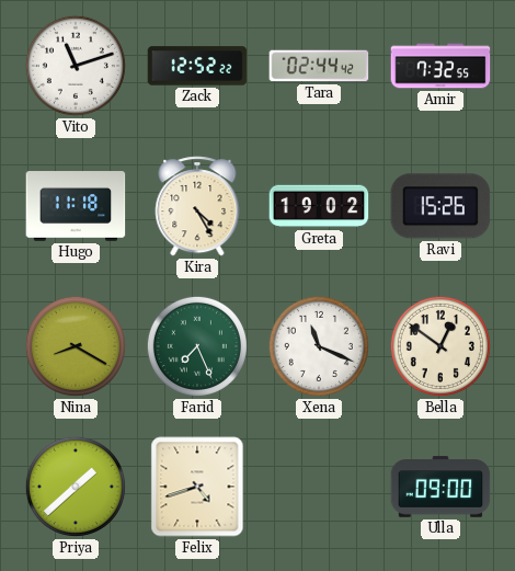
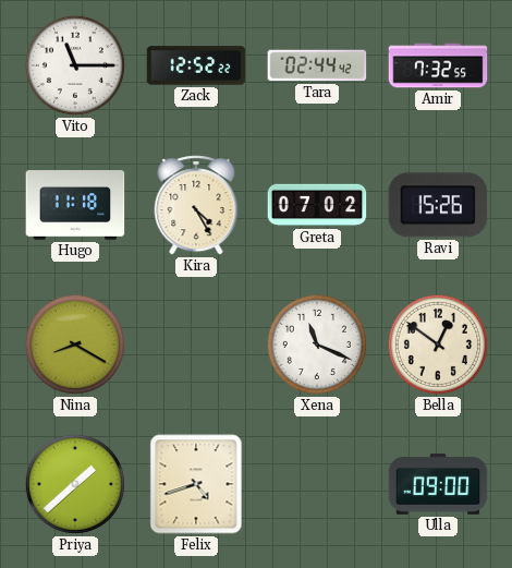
Vito: 11:12 -> 11:15
Greta: 19:02 -> 07:02
Farid: 7:26 -> none
